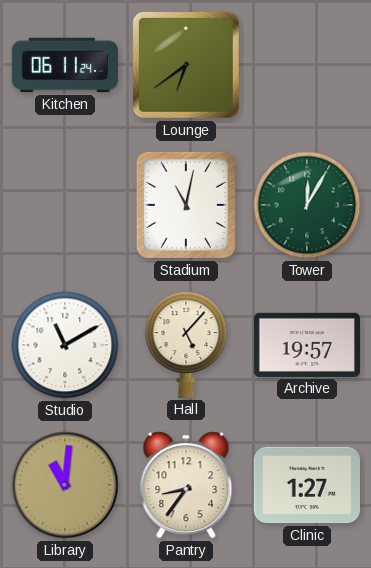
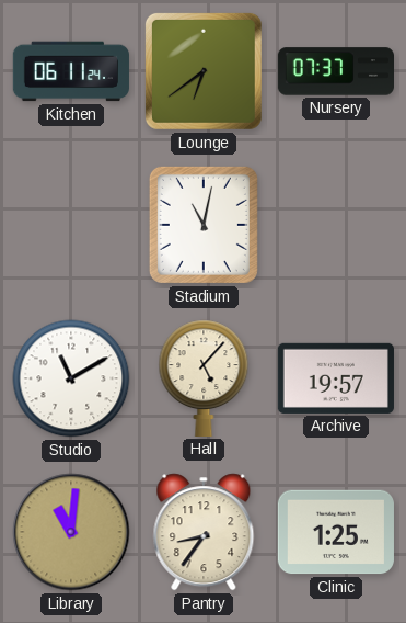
Nursery: none -> 07:37
Tower: 12:05 -> none
Clinic: 1:27 -> 1:25
